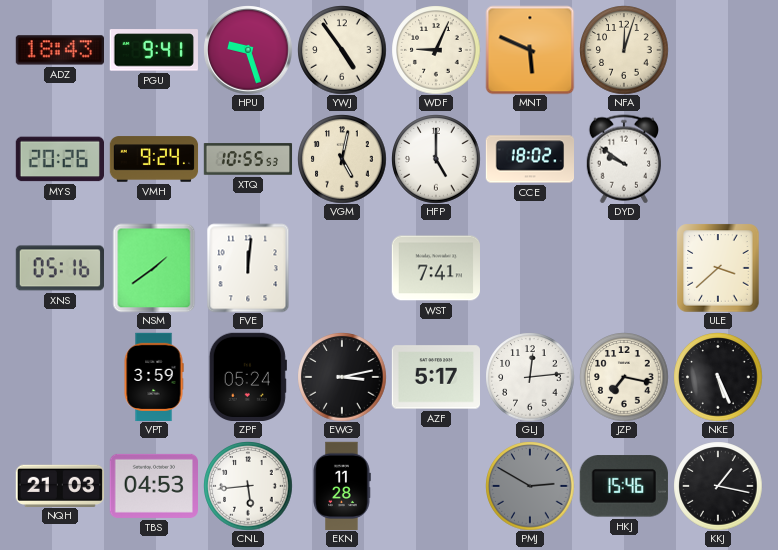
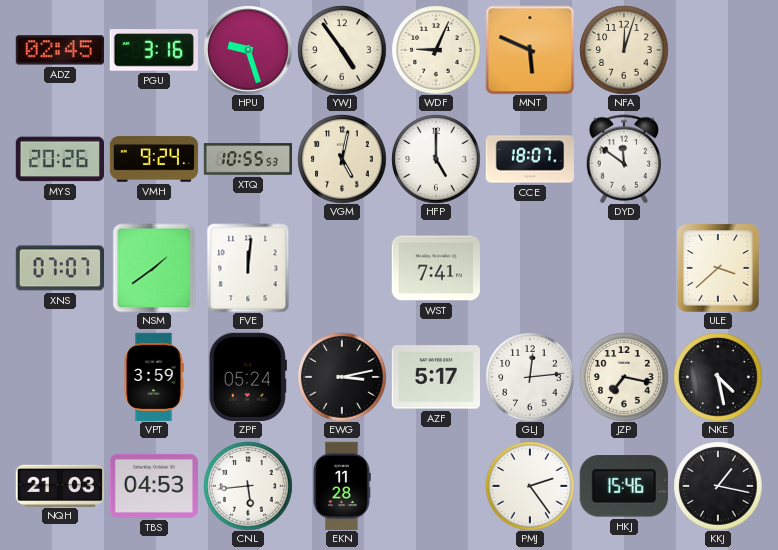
ADZ: 18:43 -> 02:45
PGU: 9:41 -> 3:16
CCE: 18:02 -> 18:07
DYD: 9:51 -> 11:51
XNS: 05:16 -> 07:07
NKE: 5:26 -> 4:28
PMJ: 2:50 -> 2:24
PMJ dial: grey -> white
